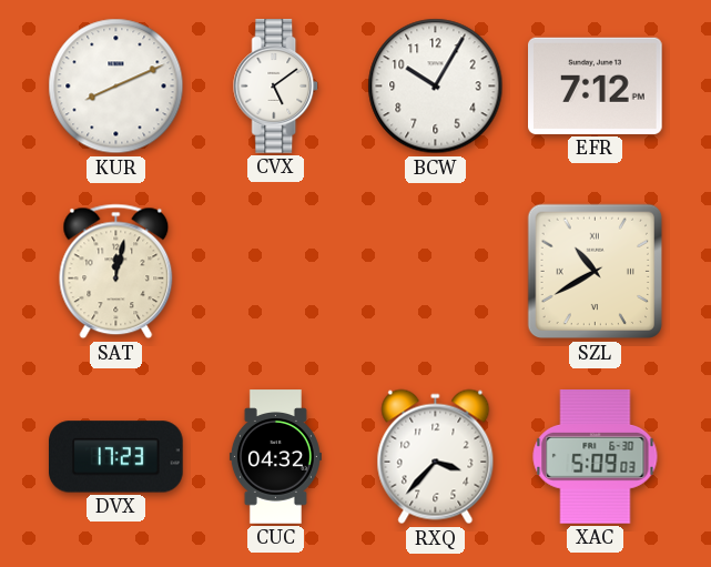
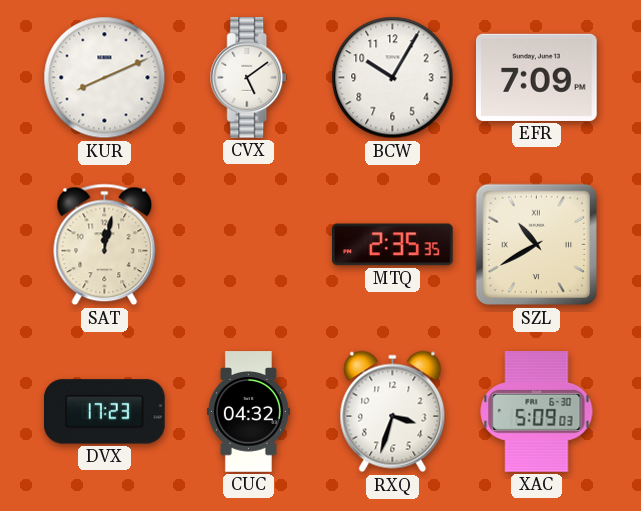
EFR: 7:12 -> 7:09
MTQ: none -> 2:35
RXQ: 3:37 -> 3:33
